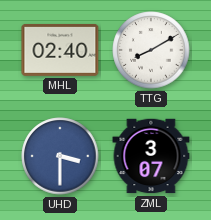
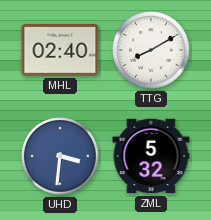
UHD: 3:30 -> 3:31
ZML: 3:07 -> 5:32
